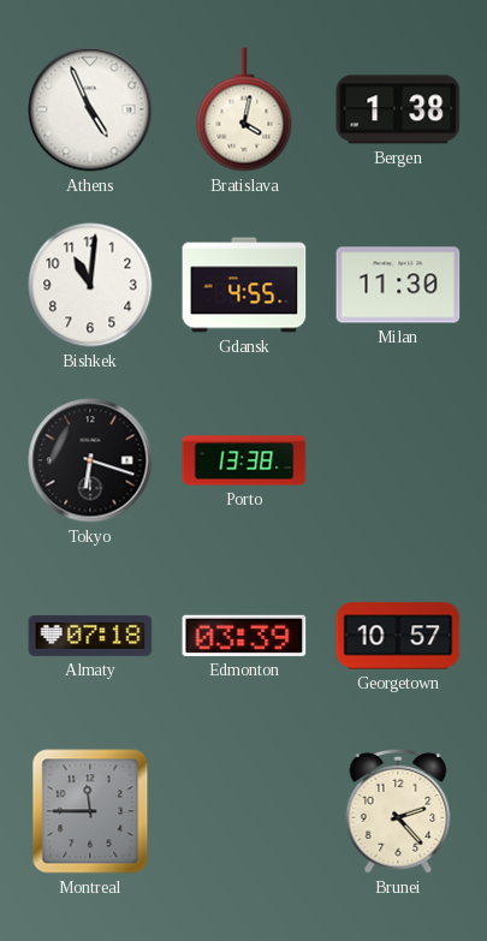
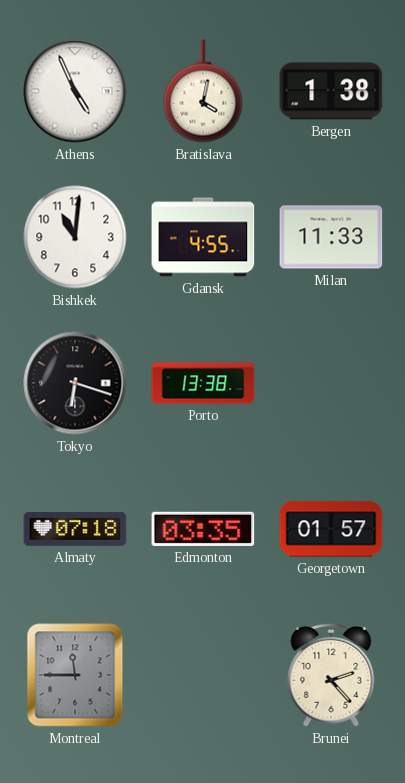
Milan: 11:30 -> 11:33
Edmonton: 03:39 -> 03:35
Georgetown: 10:57 -> 01:57
